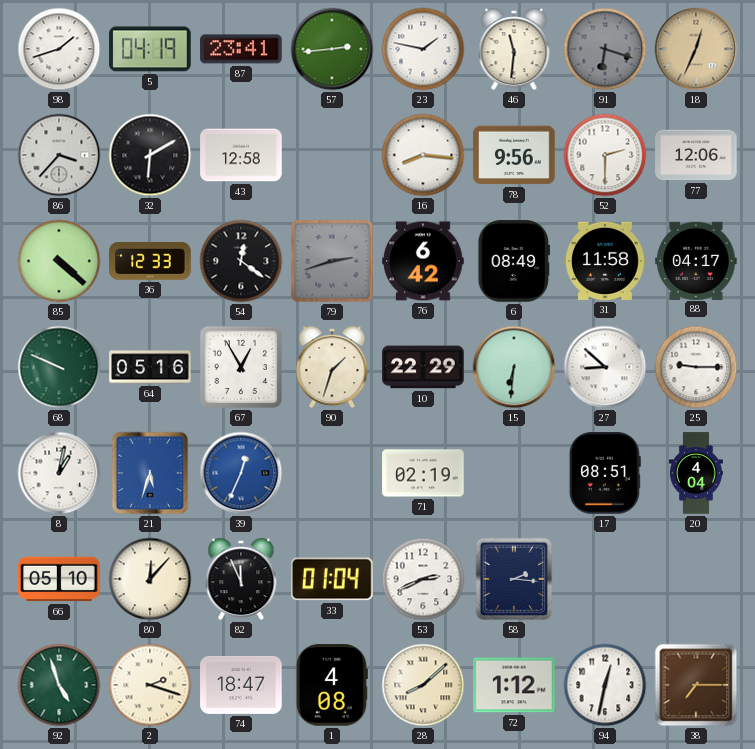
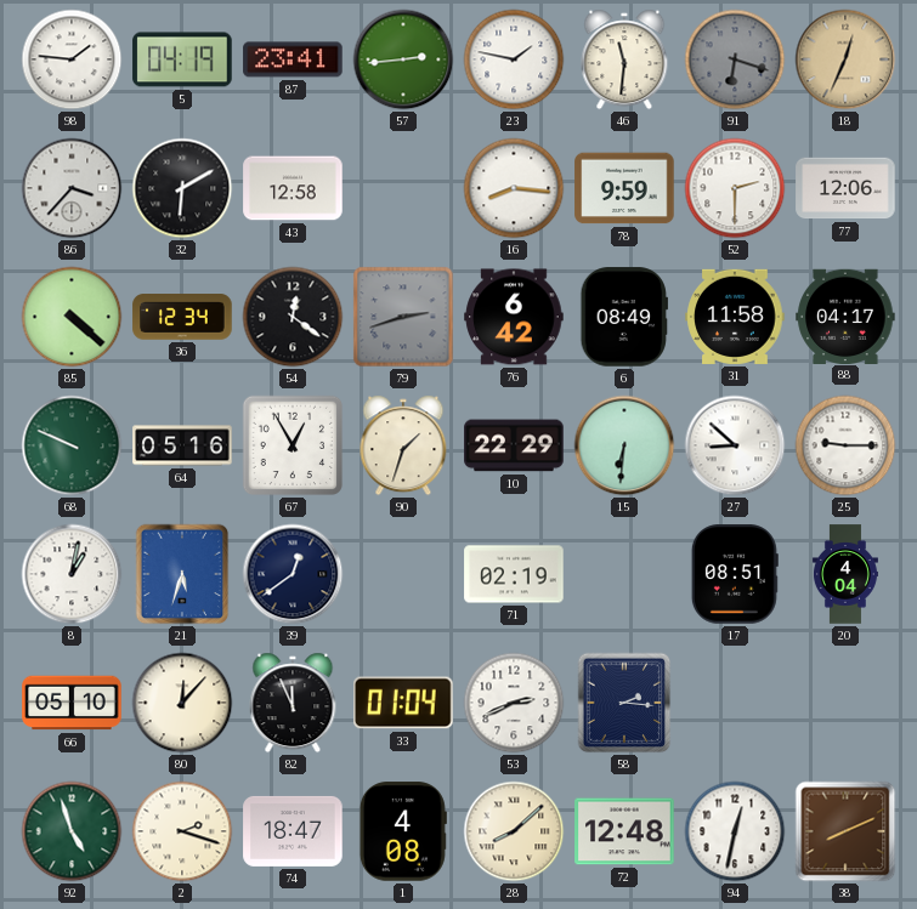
98: 1:42 -> 1:46
78: 9:56 -> 9:59
36: 12:33 -> 12:34
39: 12:34 -> 12:39
39 dial: blue -> navy
72: 1:12 -> 12:48
38: 7:15 -> 8:11
